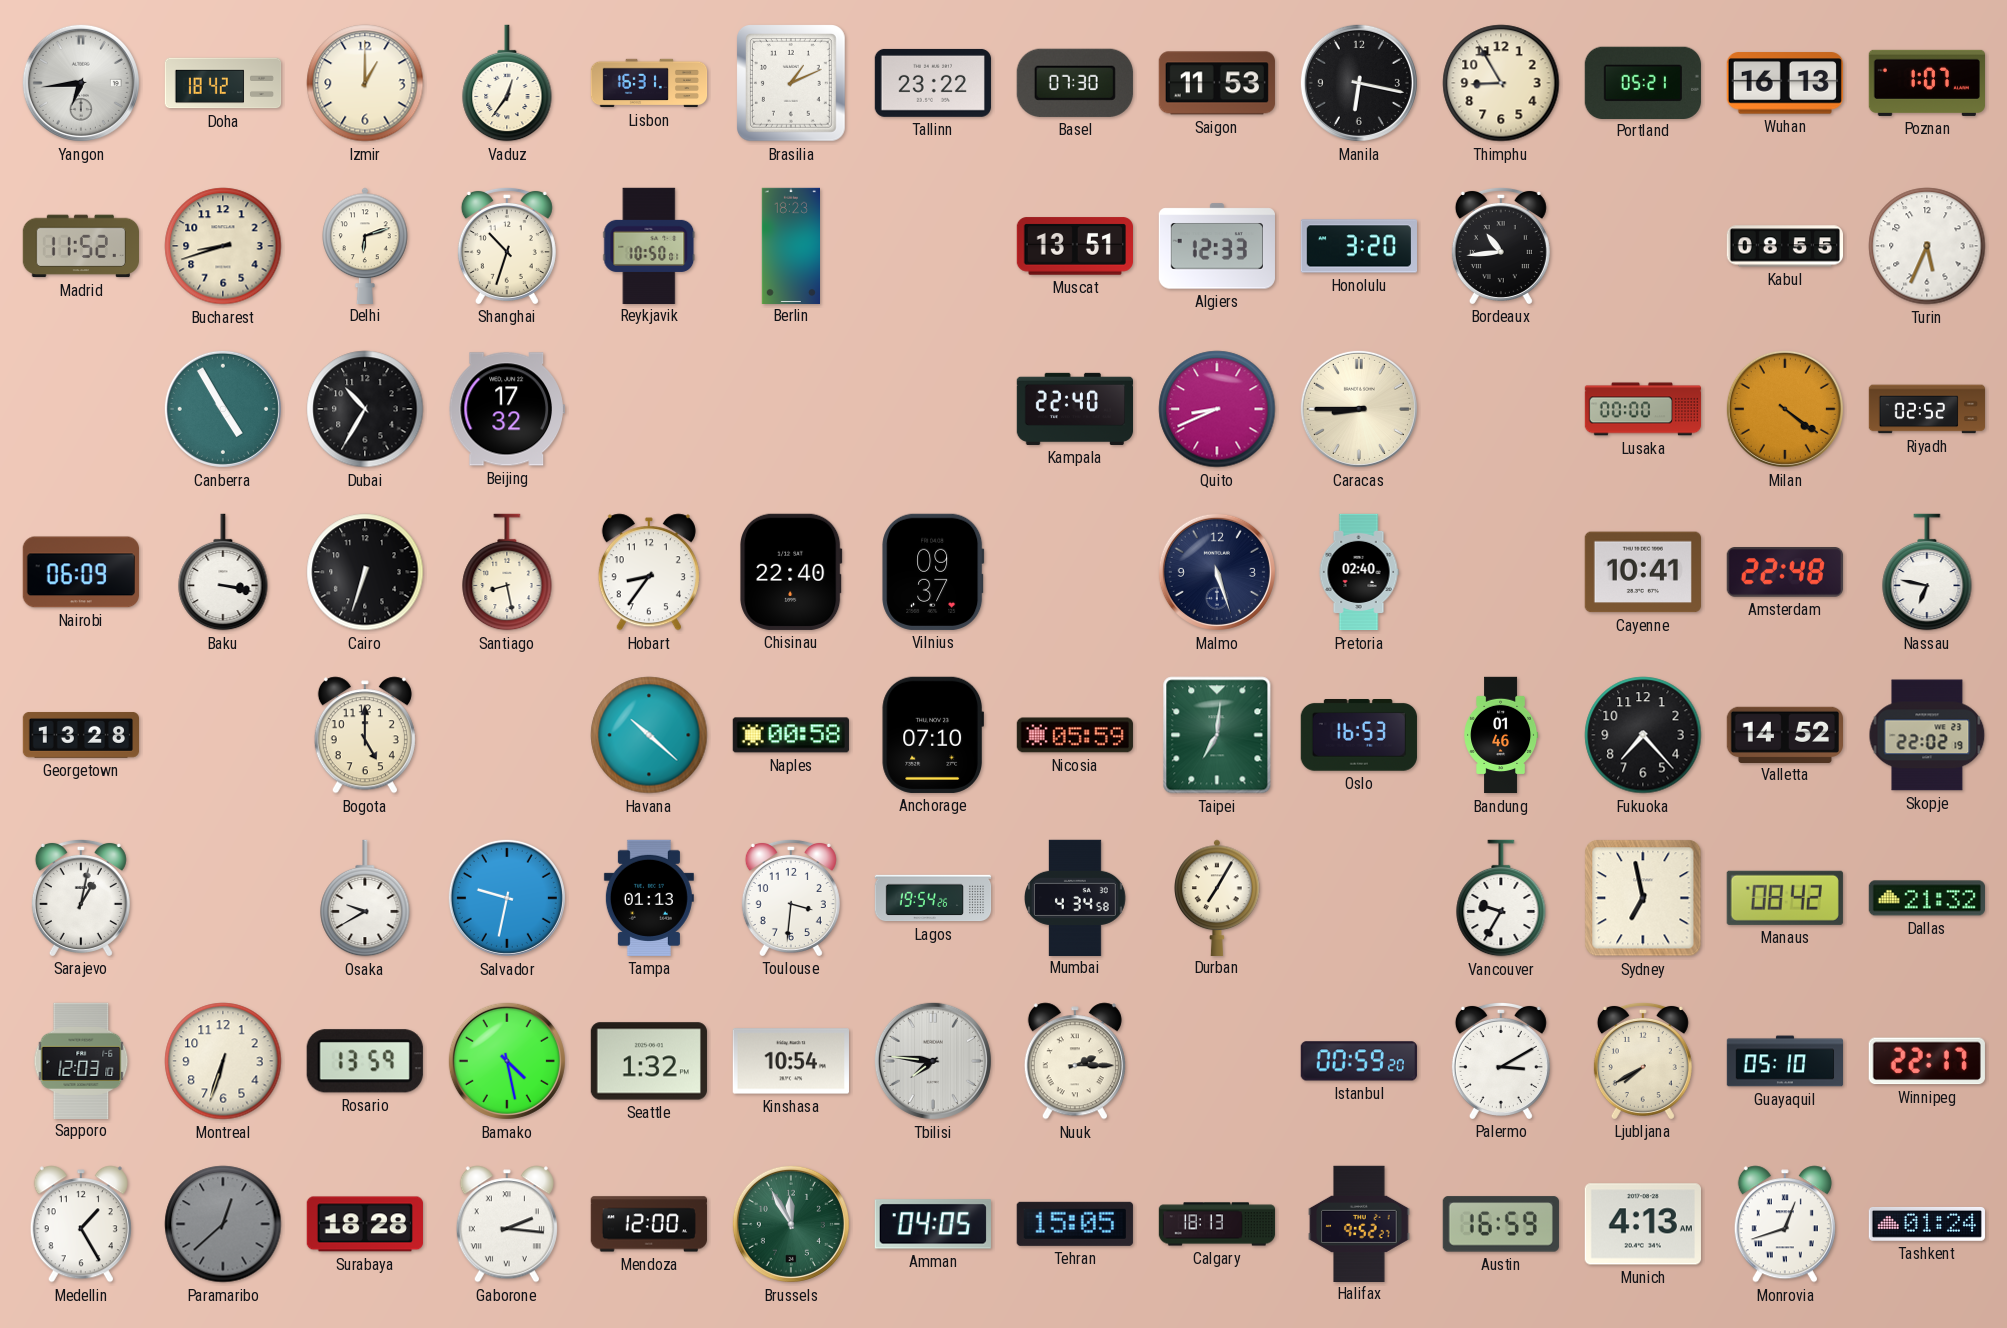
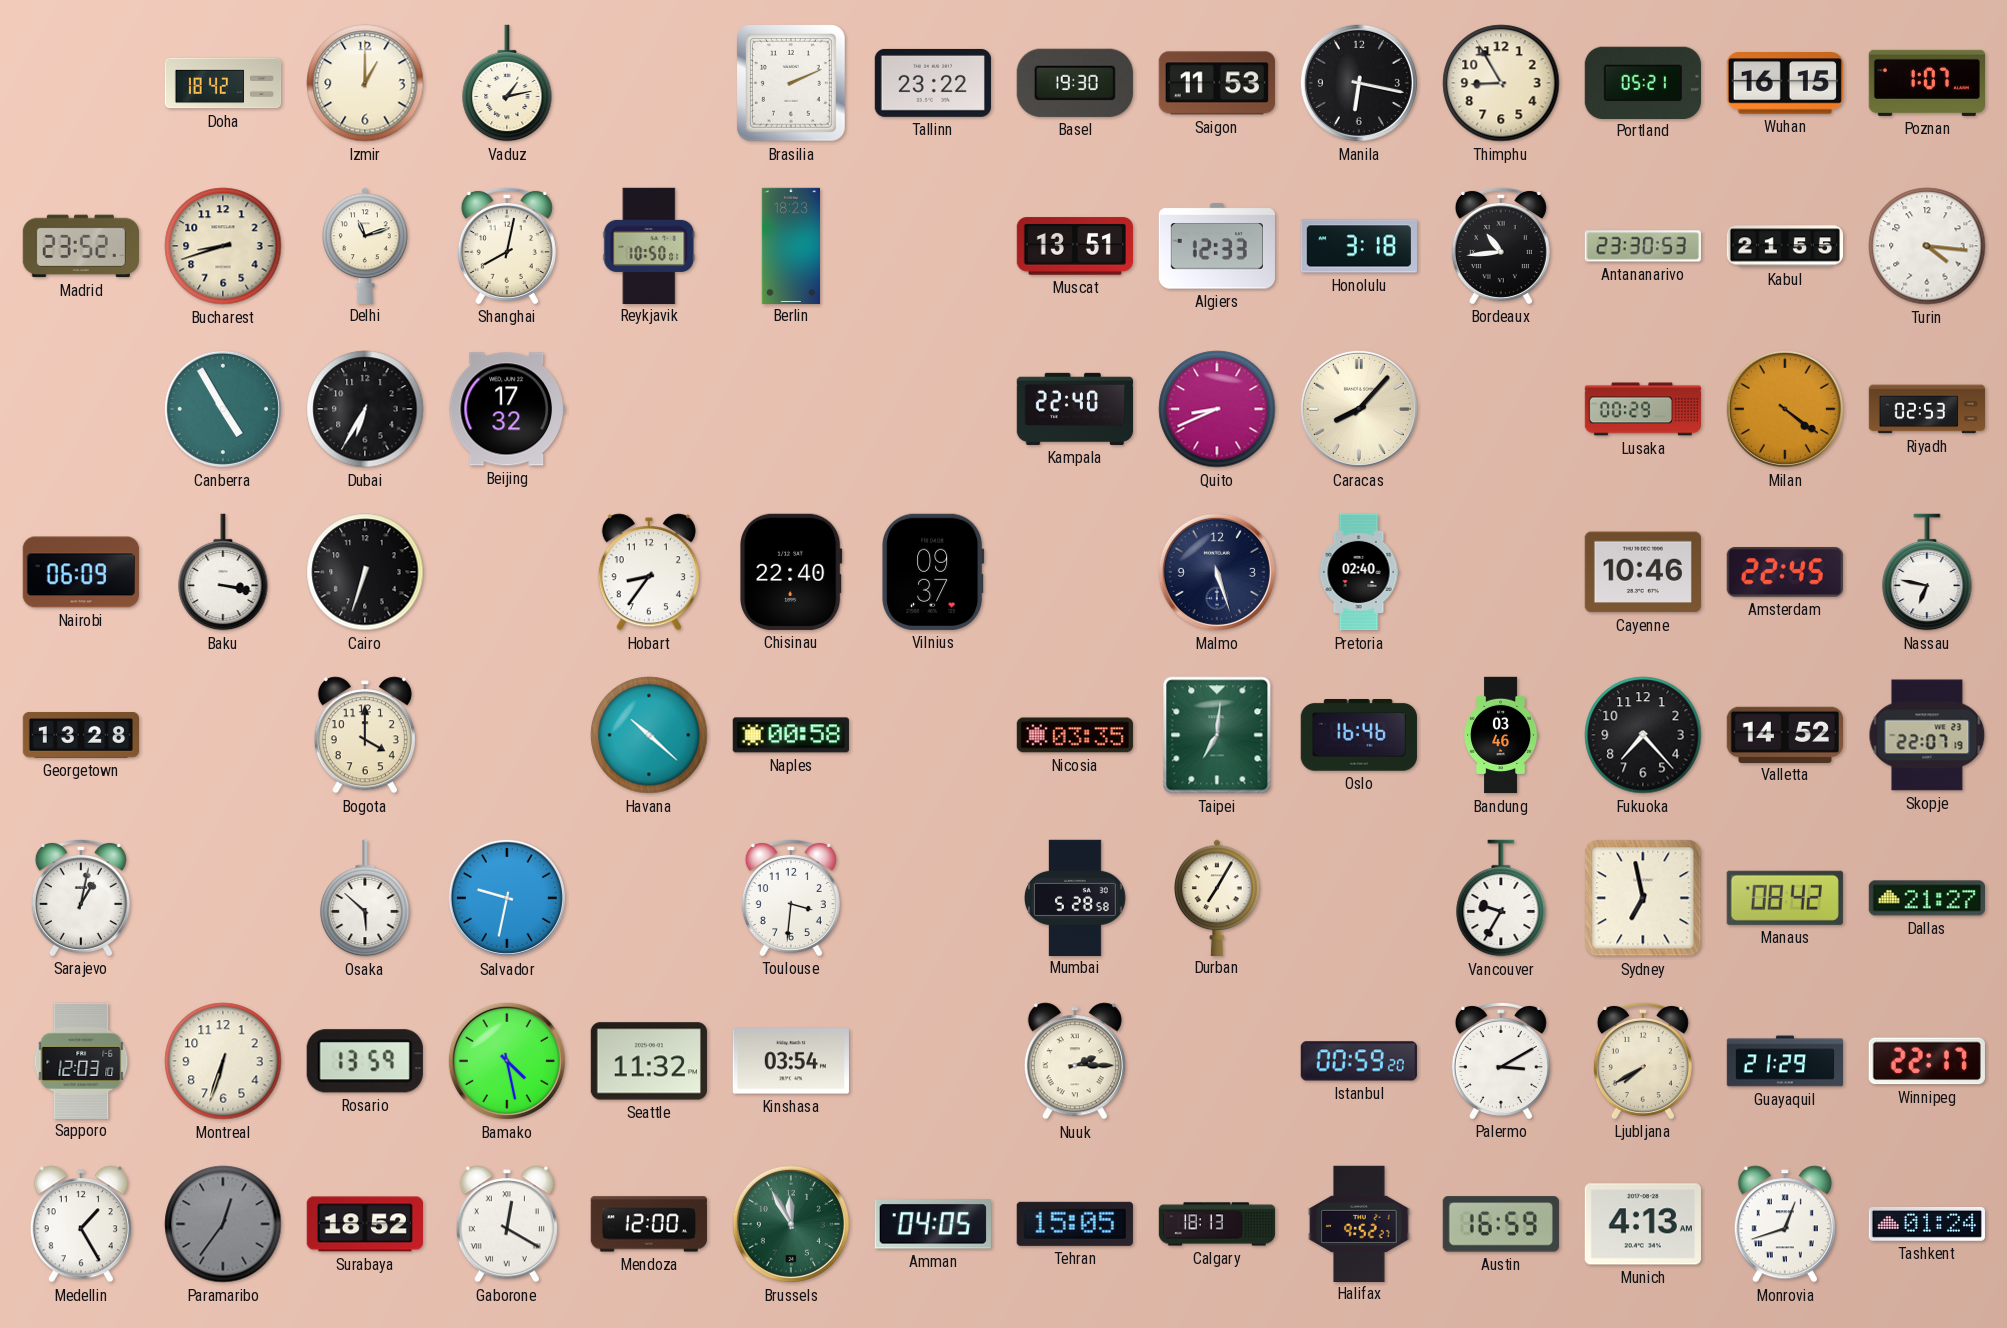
Yangon: 6:44 -> none
Vaduz: 12:36 -> 1:13
Lisbon: 16:31 -> none
Brasilia: 1:11 -> 2:11
Basel: 07:30 -> 19:30
Wuhan: 16:13 -> 16:15
Madrid: 11:52 -> 23:52
Delhi: 6:12 -> 11:12
Shanghai: 10:33 -> 8:02
Honolulu: 3:20 -> 3:18
Antananarivo: none -> 23:30
Kabul: 08:55 -> 21:55
Turin: 5:34 -> 4:16
Dubai: 10:35 -> 6:35
Caracas: 8:45 -> 8:07
Lusaka: 00:00 -> 00:29
Riyadh: 02:52 -> 02:53
Santiago: 8:28 -> none
Cayenne: 10:41 -> 10:46
Amsterdam: 22:48 -> 22:45
Bogota: 5:00 -> 4:00
Anchorage: 07:10 -> none
Nicosia: 05:59 -> 03:35
Oslo: 16:53 -> 16:46
Bandung: 01:46 -> 03:46
Skopje: 22:02 -> 22:07
Osaka: 9:40 -> 5:52
Tampa: 01:13 -> none
Lagos: 19:54 -> none
Mumbai: 4:34 -> 5:28
Dallas: 21:32 -> 21:27
Seattle: 1:32 -> 11:32
Kinshasa: 10:54 -> 03:54
Tbilisi: 7:46 -> none
Guayaquil: 05:10 -> 21:29
Paramaribo: 12:38 -> 12:36
Surabaya: 18:28 -> 18:52
Gaborone: 2:16 -> 12:20
